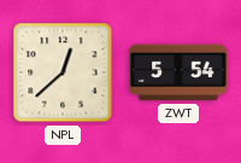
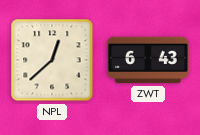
ZWT: 5:54 -> 6:43
